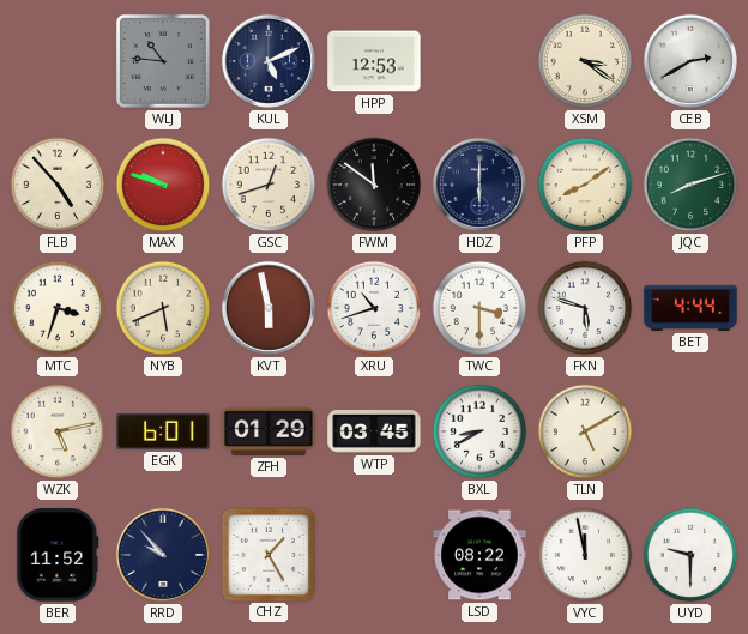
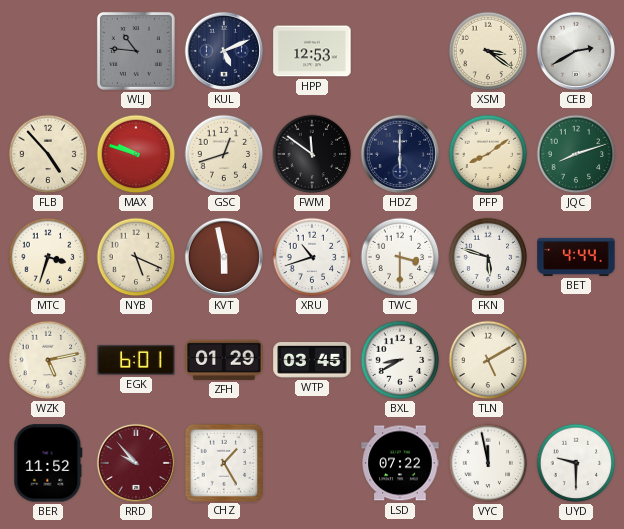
NYB: 5:41 -> 5:19
RRD dial: navy -> burgundy
LSD: 08:22 -> 07:22
